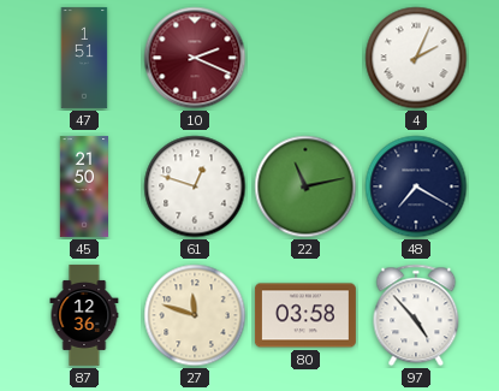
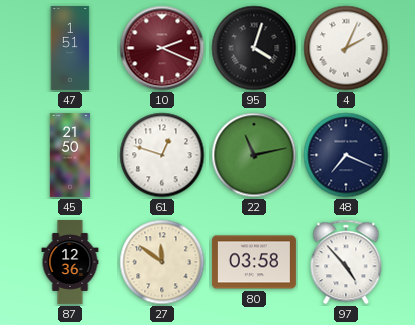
95: none -> 4:03
48: 7:20 -> 7:19
27: 11:48 -> 11:51
